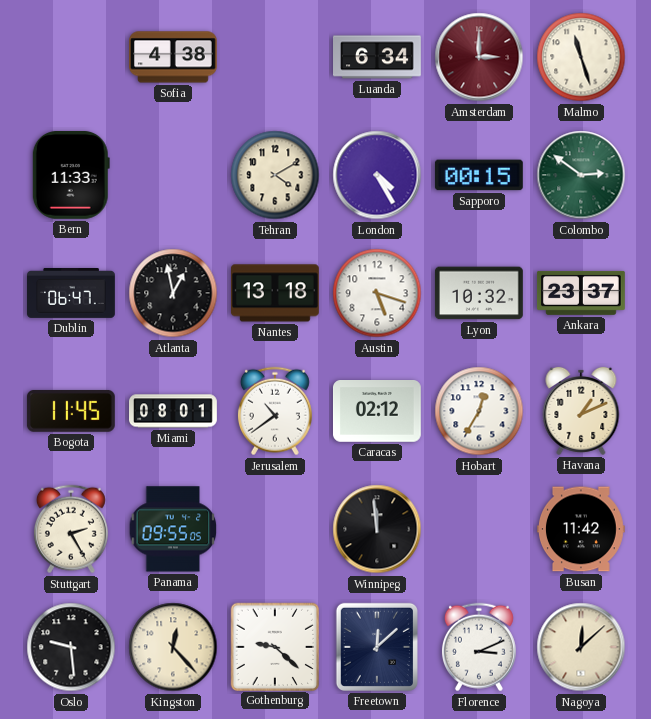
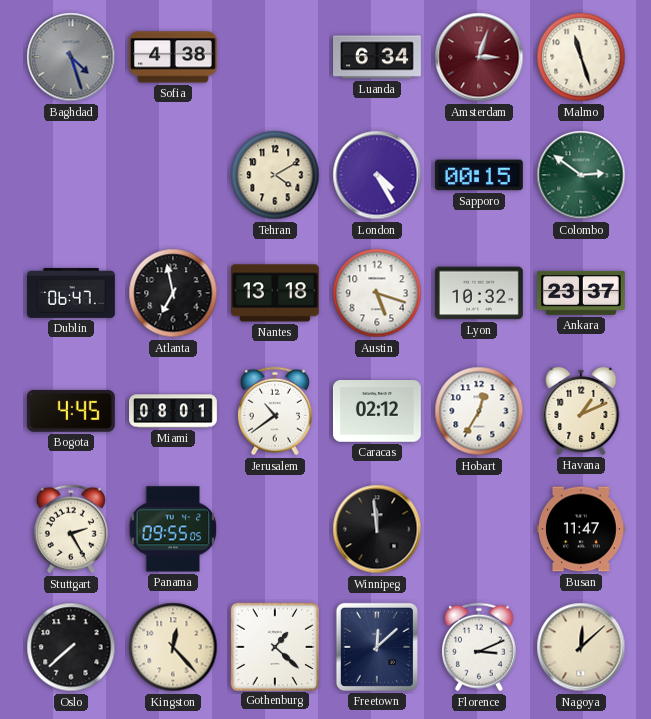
Baghdad: none -> 4:27
Amsterdam: 3:00 -> 3:03
Bern: 11:33 -> none
Atlanta: 12:58 -> 6:58
Bogota: 11:45 -> 4:45
Busan: 11:42 -> 11:47
Oslo: 9:29 -> 7:38
Gothenburg: 9:22 -> 1:22
